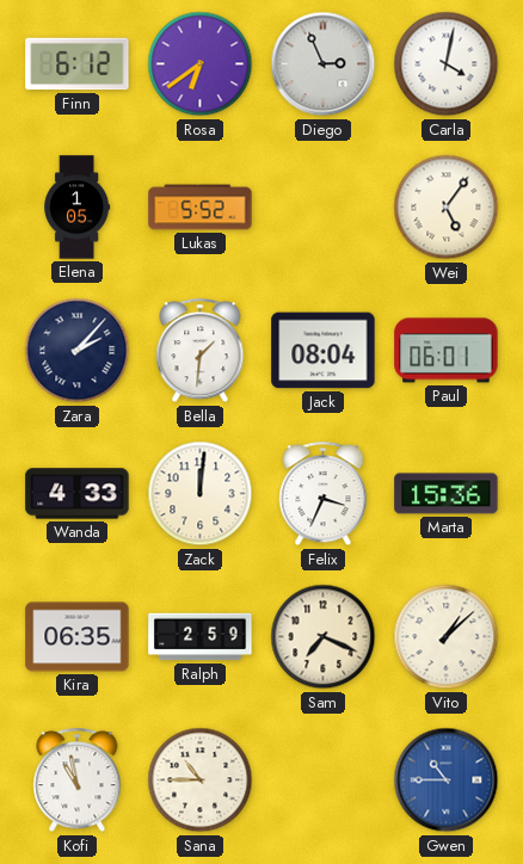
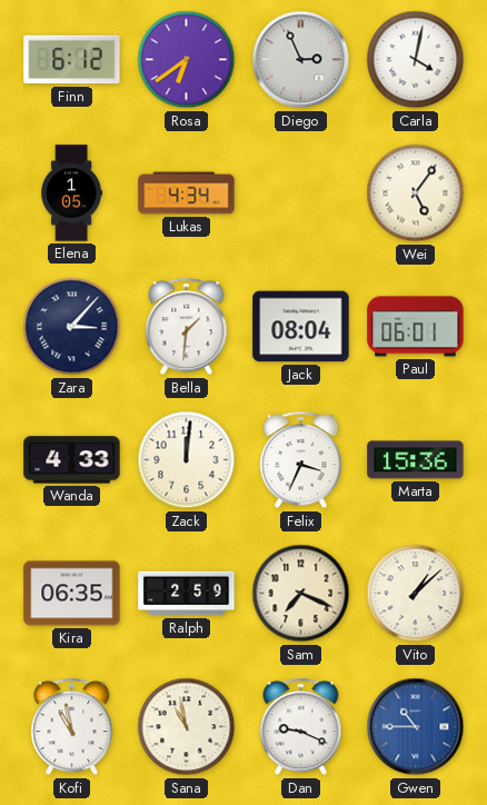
Lukas: 5:52 -> 4:34
Zara: 2:07 -> 3:07
Sana: 10:45 -> 10:58
Dan: none -> 9:19
